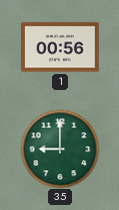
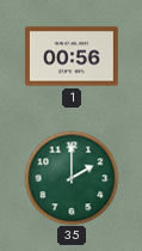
35: 9:00 -> 2:00
